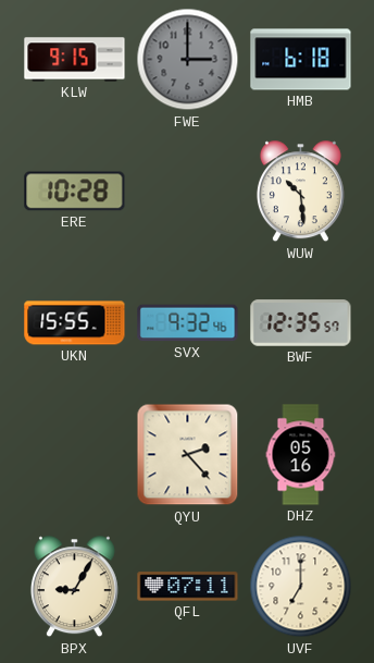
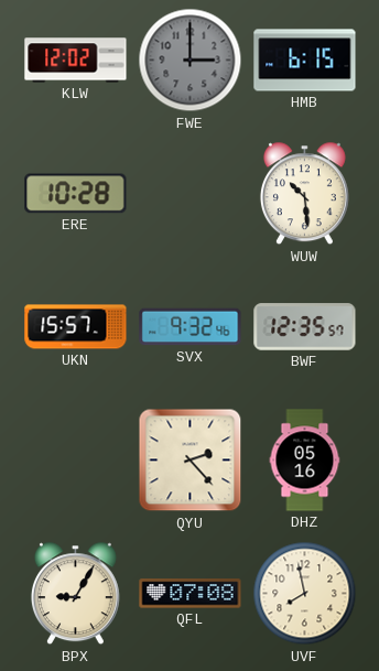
KLW: 9:15 -> 12:02
HMB: 6:18 -> 6:15
UKN: 15:55 -> 15:57
QFL: 07:11 -> 07:08
UVF: 7:00 -> 7:58
